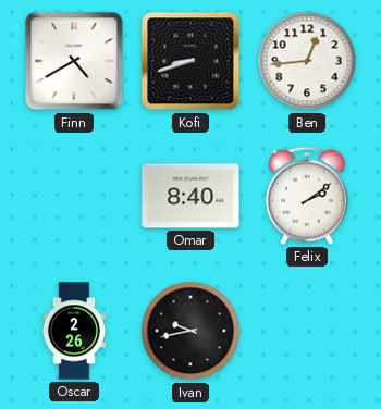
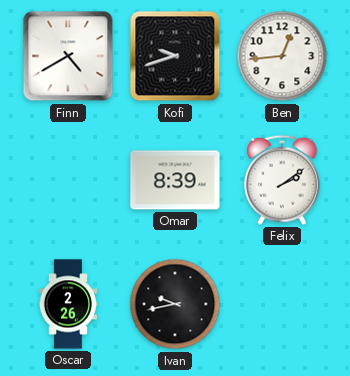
Kofi: 8:42 -> 9:42
Omar: 8:40 -> 8:39
